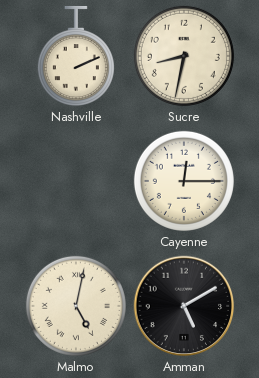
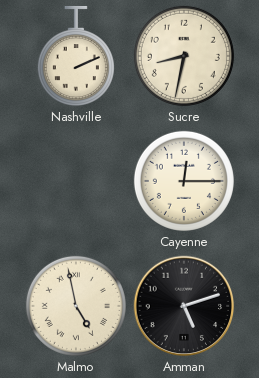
Malmo: 5:02 -> 4:58
Amman: 5:10 -> 5:12
